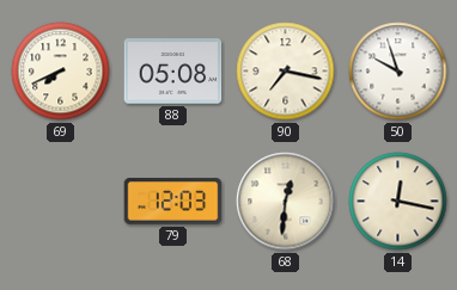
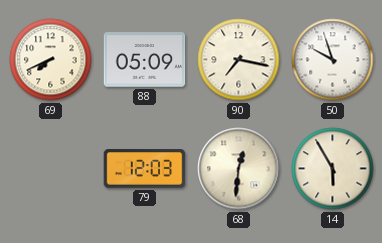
88: 05:08 -> 05:09
14: 12:17 -> 5:55
